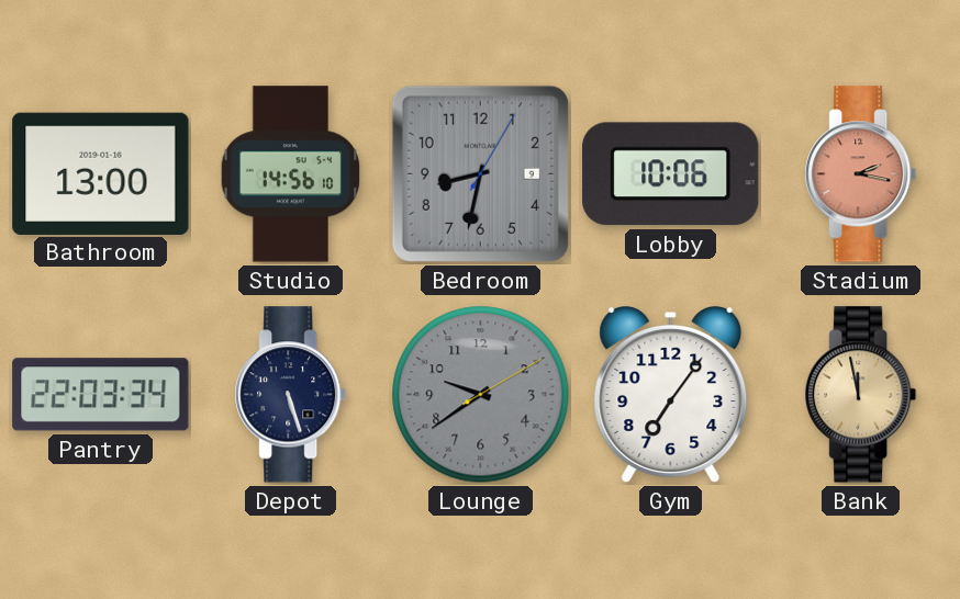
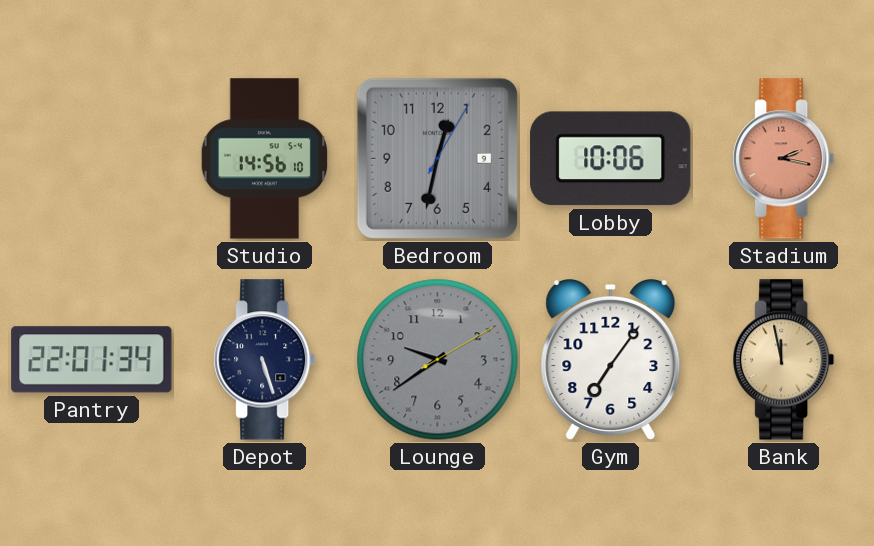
Bathroom: 13:00 -> none
Bedroom: 8:32 -> 12:32
Pantry: 22:03 -> 22:01
